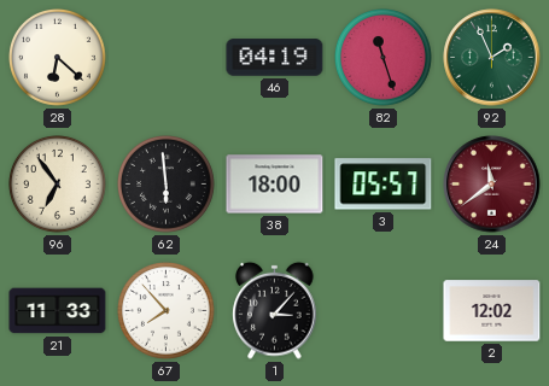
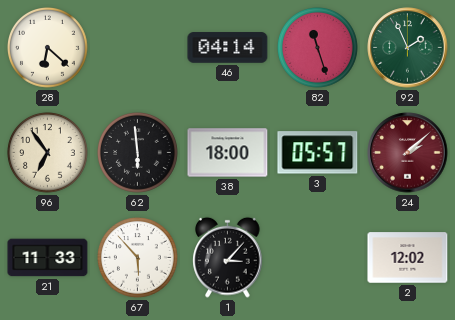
46: 04:19 -> 04:14
24: 11:39 -> 2:08
67: 7:53 -> 5:53
